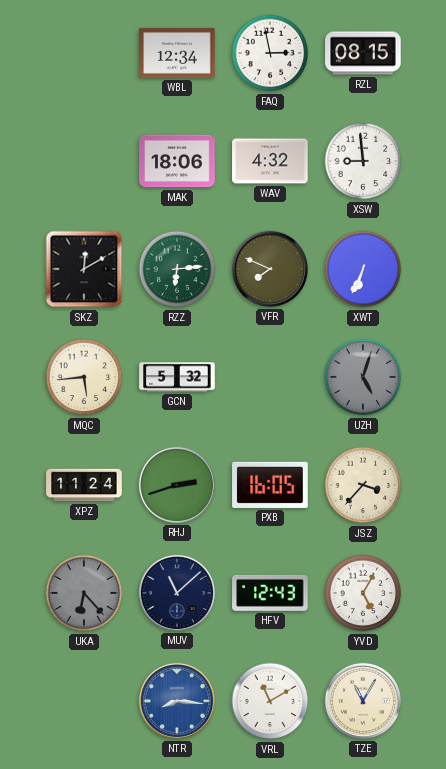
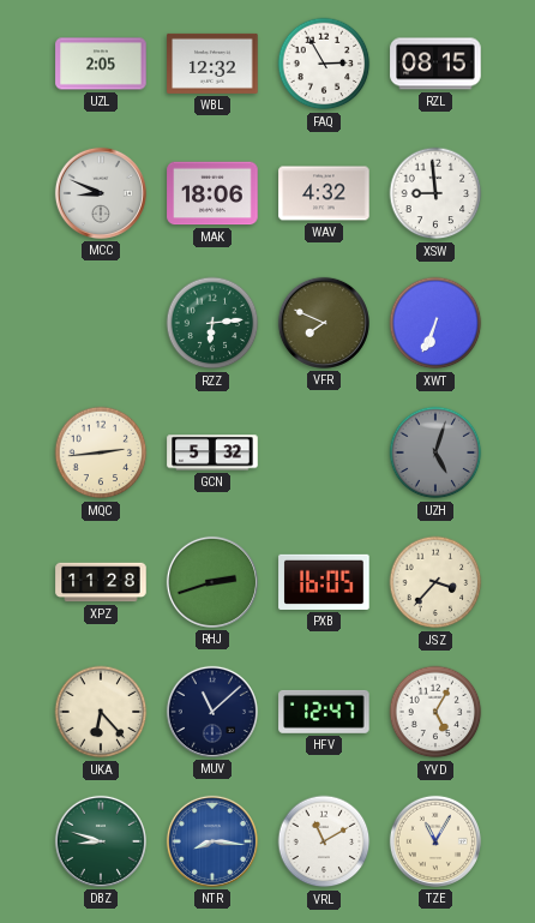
UZL: none -> 2:05
WBL: 12:34 -> 12:32
FAQ: 2:58 -> 2:55
MCC: none -> 8:49
SKZ: 12:10 -> none
MQC: 5:44 -> 2:44
XPZ: 11:24 -> 11:28
UKA dial: grey -> cream
HFV: 12:43 -> 12:47
DBZ: none -> 8:48
